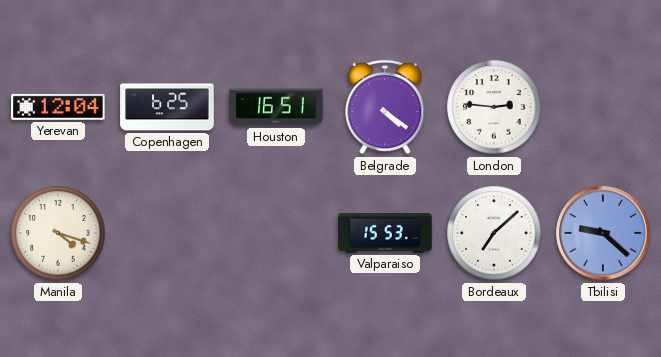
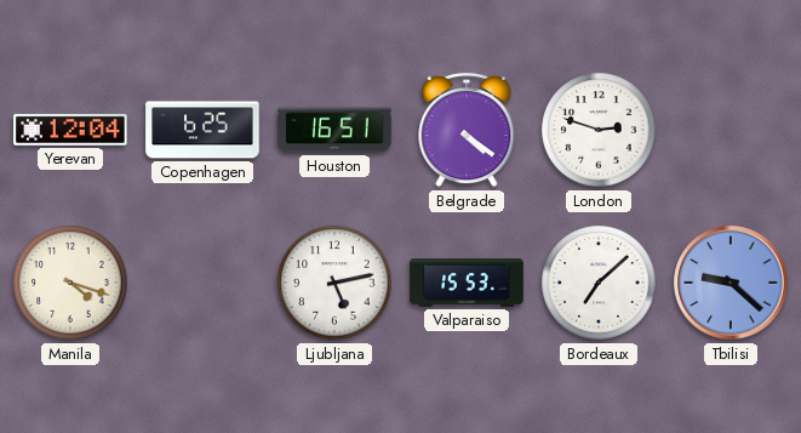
London: 2:46 -> 2:48
Ljubljana: none -> 5:13
